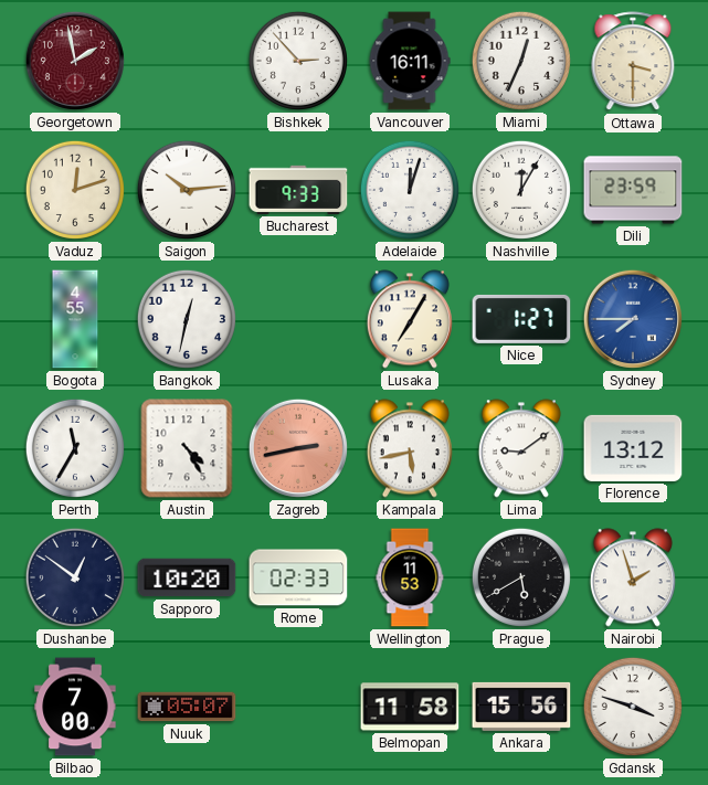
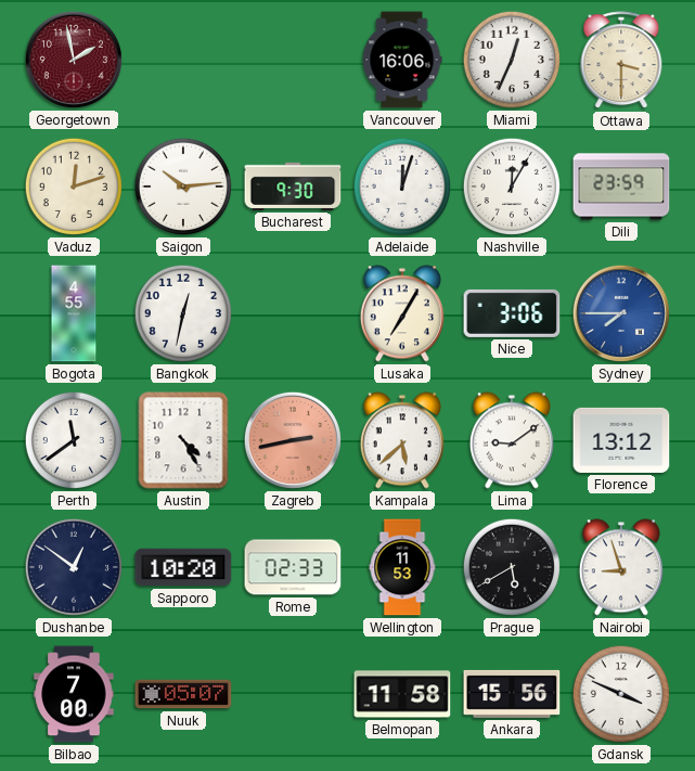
Bishkek: 2:53 -> none
Vancouver: 16:11 -> 16:06
Bucharest: 9:33 -> 9:30
Nice: 1:27 -> 3:06
Perth: 11:35 -> 11:39
Kampala: 5:43 -> 5:38
Nairobi: 1:57 -> 8:57
Gdansk: 3:48 -> 3:49
